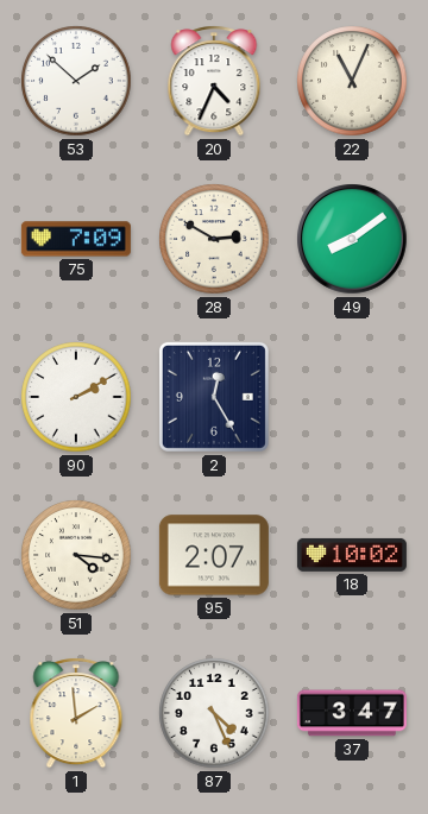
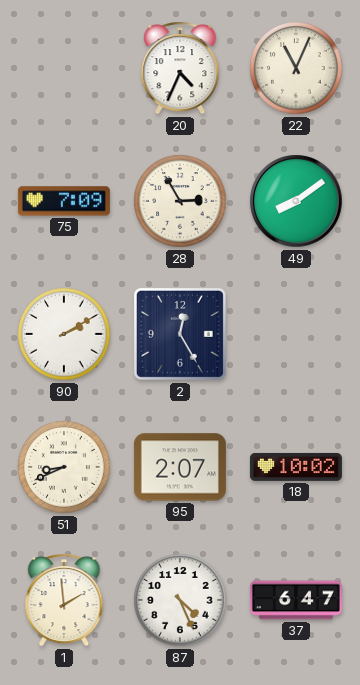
53: 1:52 -> none
28: 2:50 -> 2:55
51: 4:16 -> 8:41
37: 3:47 -> 6:47
